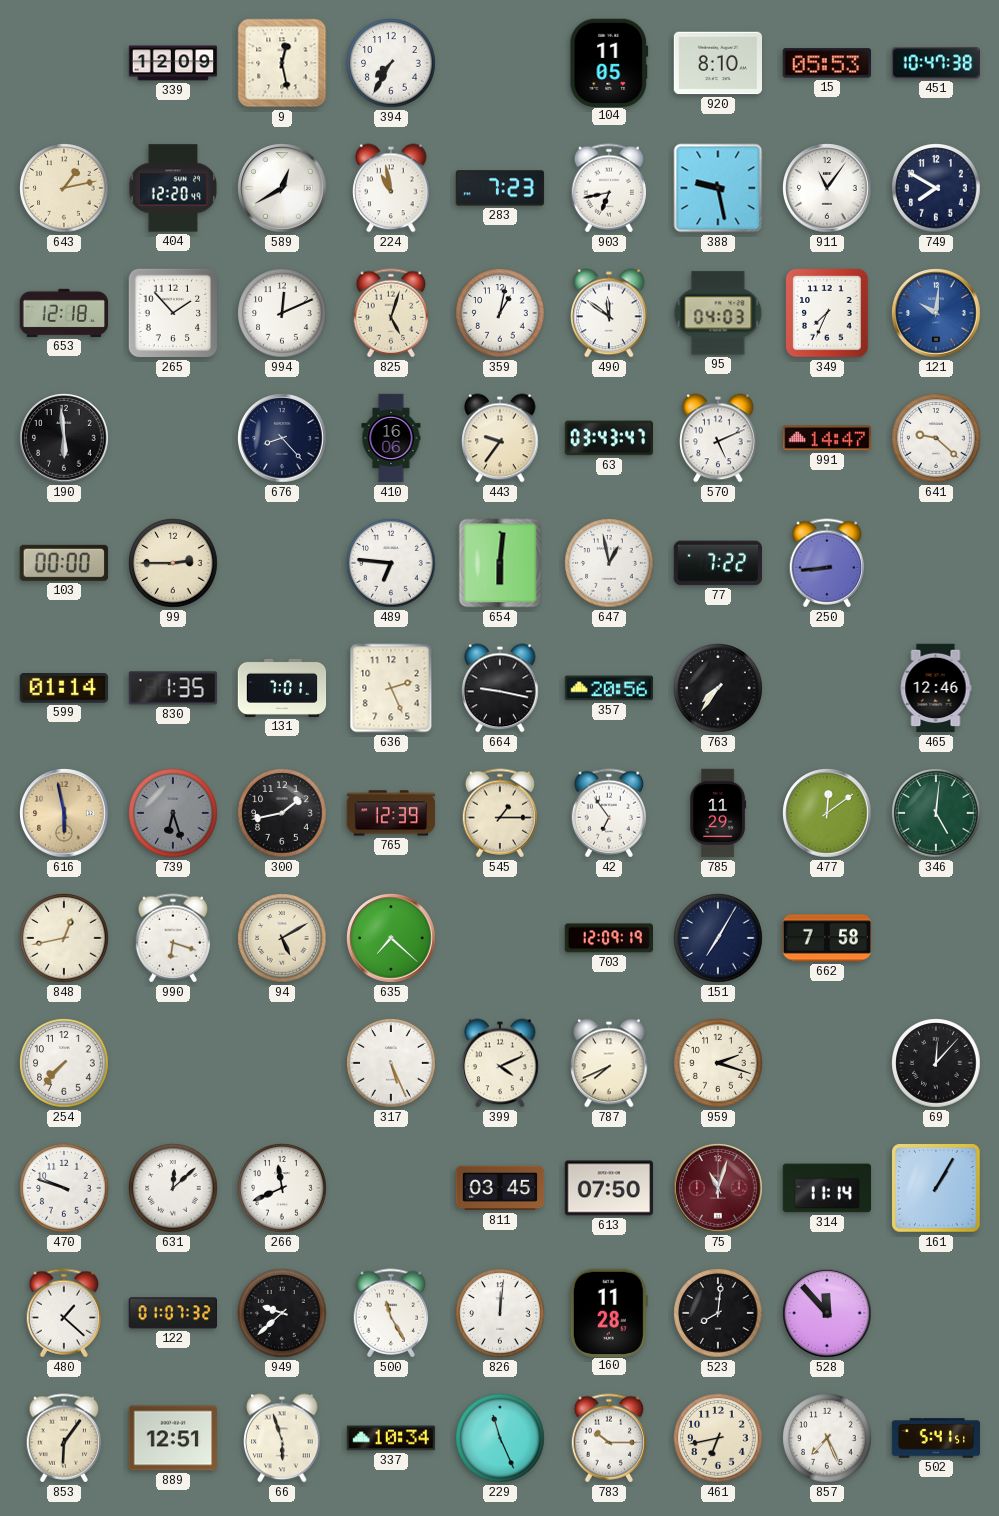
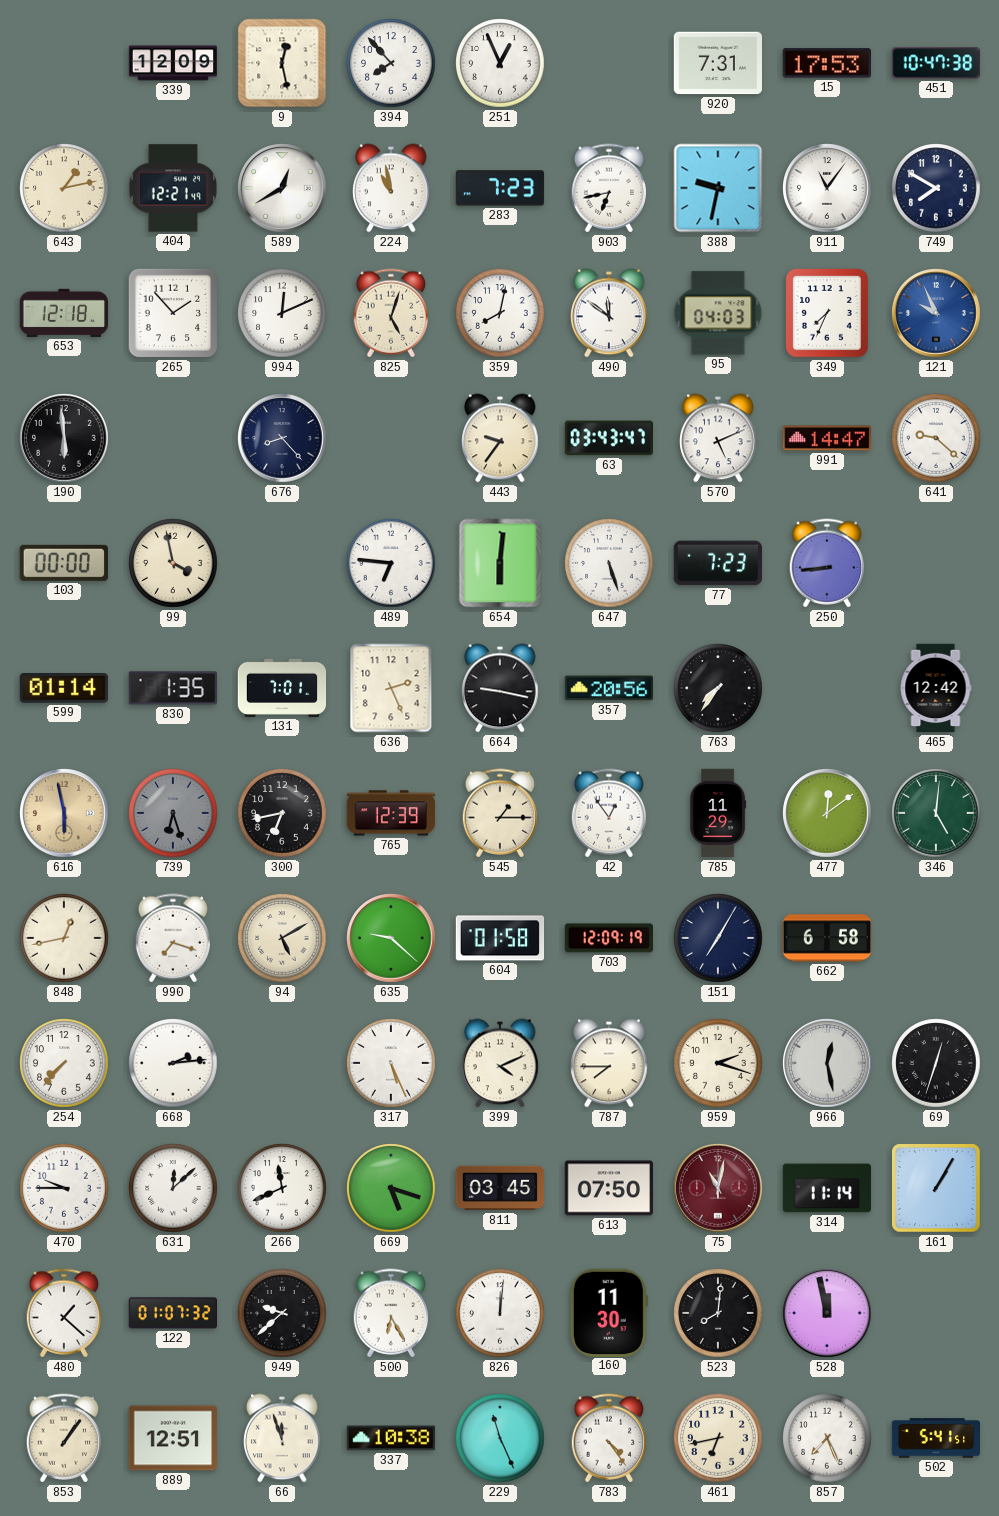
394: 7:35 -> 7:53
251: none -> 12:56
104: 11:05 -> none
920: 8:10 -> 7:31
15: 05:53 -> 17:53
404: 12:20 -> 12:21
388: 9:28 -> 9:32
359: 1:02 -> 8:02
121: 10:01 -> 9:56
410: 16:06 -> none
99: 2:45 -> 3:58
647: 12:58 -> 5:27
77: 7:22 -> 7:23
465: 12:46 -> 12:42
300: 1:43 -> 6:43
42: 6:54 -> 12:54
990: 6:18 -> 7:18
635: 7:22 -> 9:22
604: none -> 01:58
662: 7:58 -> 6:58
668: none -> 2:14
787: 7:41 -> 7:45
966: none -> 12:28
69: 12:07 -> 12:33
470: 9:48 -> 9:45
669: none -> 5:18
75: 11:03 -> 11:02
500: 11:25 -> 6:25
160: 11:28 -> 11:30
528: 11:53 -> 11:58
853: 6:06 -> 1:06
66: 5:57 -> 11:57
337: 10:34 -> 10:38
783: 10:15 -> 4:24
